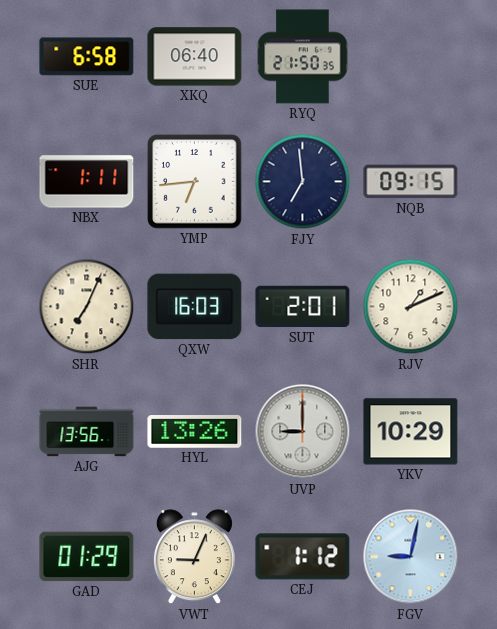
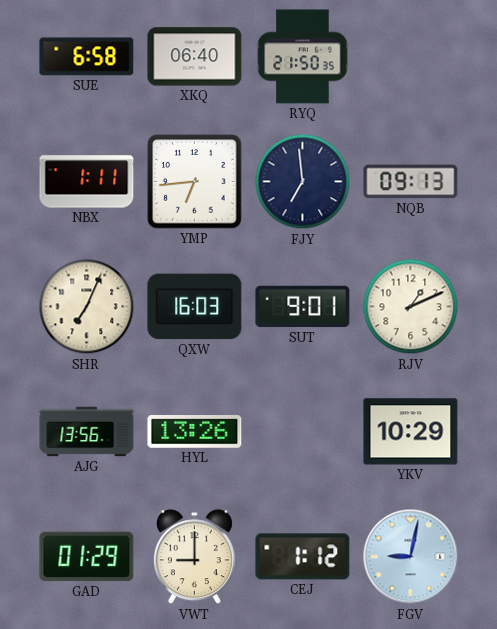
NQB: 09:15 -> 09:13
SUT: 2:01 -> 9:01
UVP: 9:00 -> none
VWT: 9:04 -> 9:00
